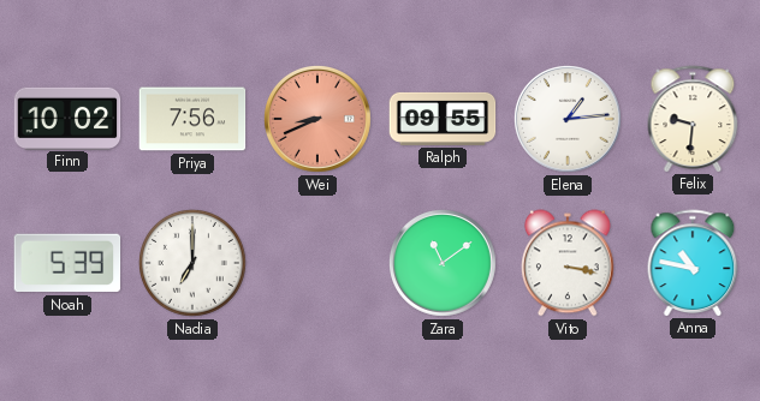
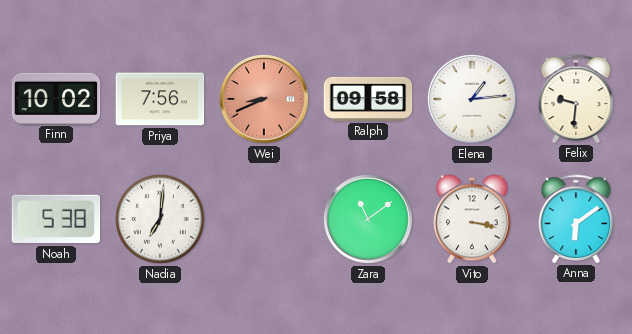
Ralph: 09:55 -> 09:58
Noah: 5:39 -> 5:38
Nadia: 7:00 -> 7:01
Anna: 10:47 -> 6:09
